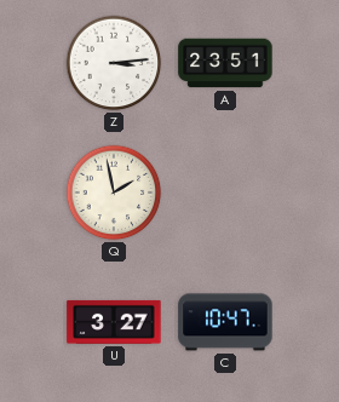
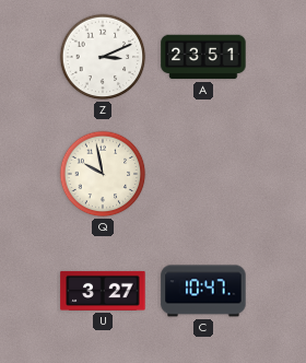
Z: 3:14 -> 3:11
Q: 1:58 -> 9:58
